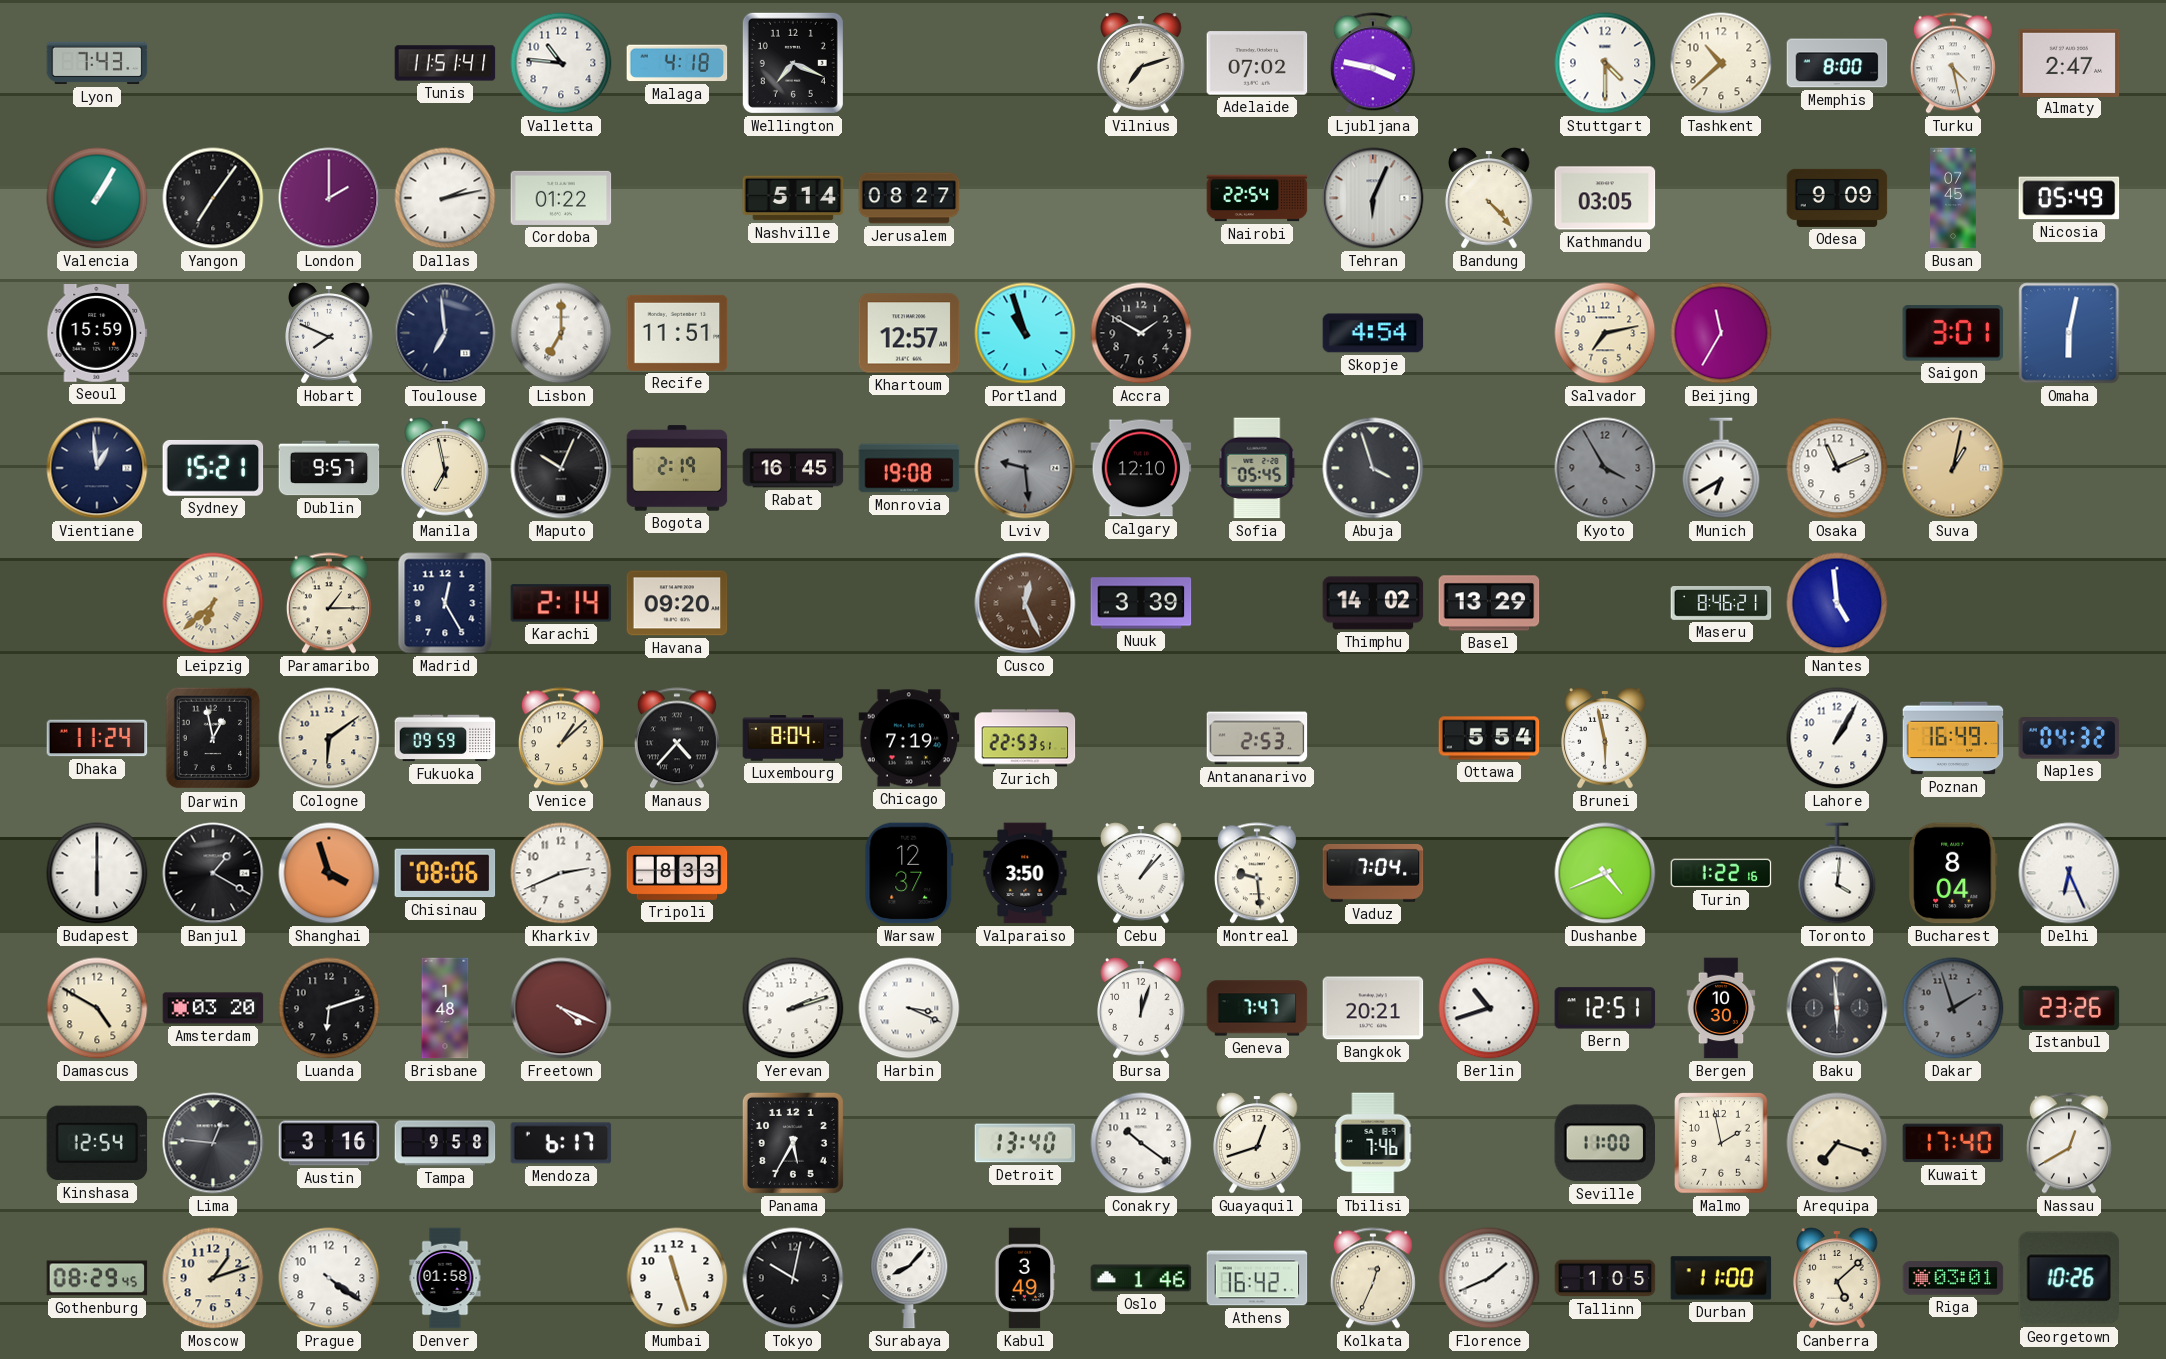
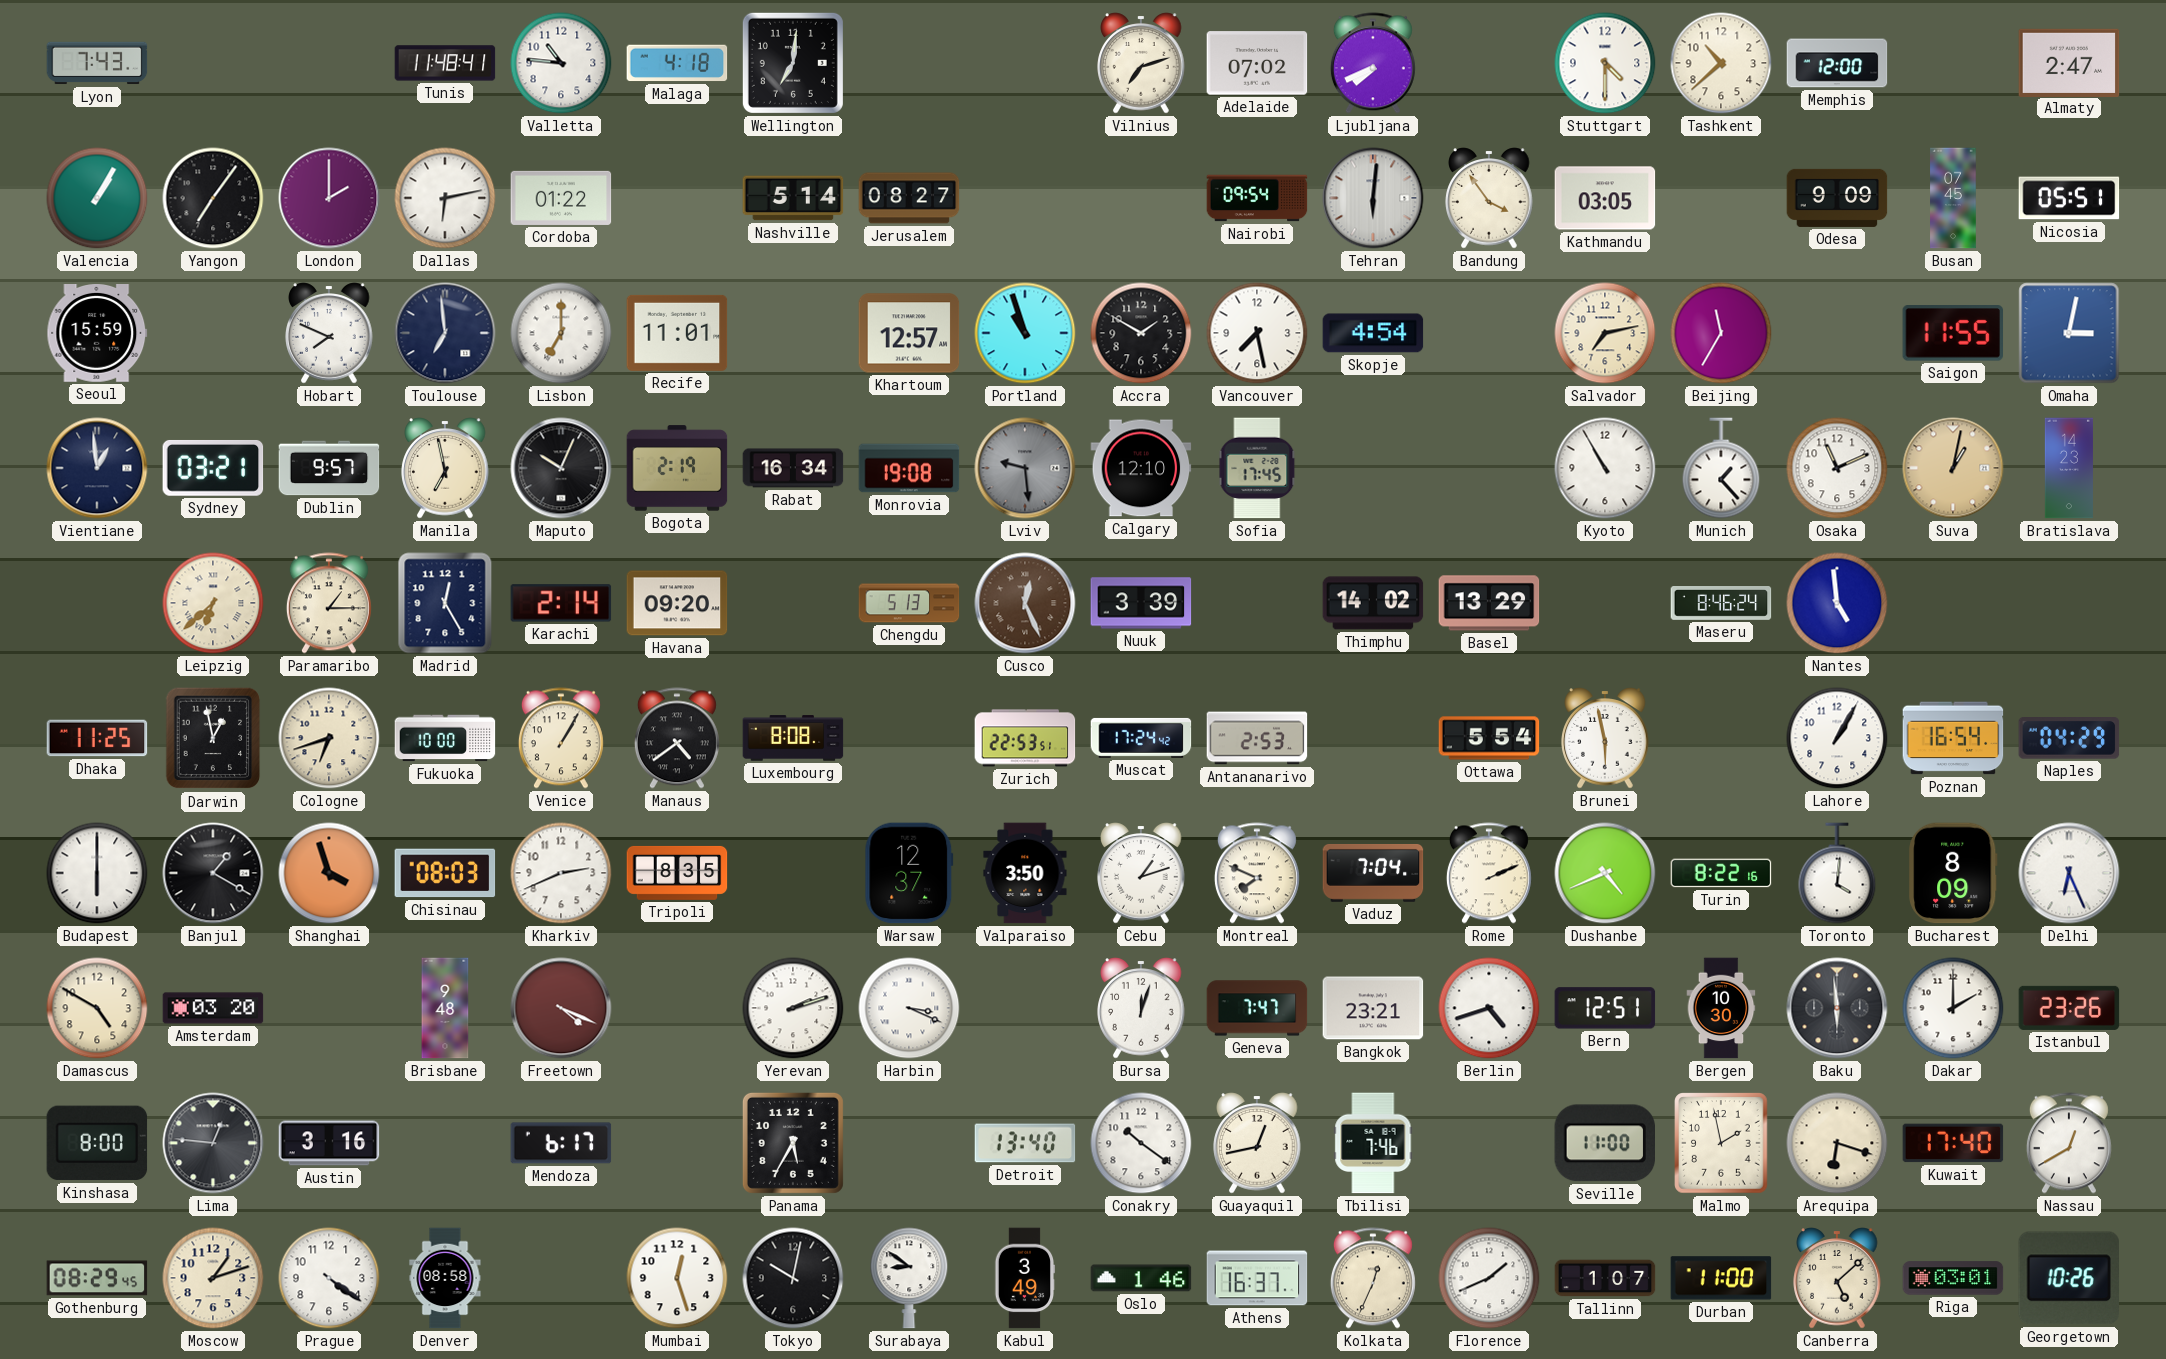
Tunis: 11:51 -> 11:48
Wellington: 7:19 -> 7:01
Ljubljana: 3:47 -> 7:41
Memphis: 8:00 -> 12:00
Turku: 4:28 -> none
Dallas: 2:13 -> 6:13
Nairobi: 22:54 -> 09:54
Tehran: 6:04 -> 6:01
Bandung: 4:23 -> 3:54
Nicosia: 05:49 -> 05:51
Recife: 11:51 -> 11:01
Vancouver: none -> 7:28
Saigon: 3:01 -> 11:55
Omaha: 6:02 -> 3:02
Sydney: 15:21 -> 03:21
Rabat: 16:45 -> 16:34
Sofia: 05:45 -> 17:45
Abuja: 3:57 -> none
Kyoto: 3:55 -> 10:55
Kyoto dial: grey -> white
Munich: 6:40 -> 1:23
Bratislava: none -> 14:23
Chengdu: none -> 5:13
Maseru: 8:46:21 -> 8:46:24
Dhaka: 11:24 -> 11:25
Cologne: 6:09 -> 6:42
Fukuoka: 09:59 -> 10:00
Venice: 1:08 -> 1:05
Manaus: 4:37 -> 4:39
Luxembourg: 8:04 -> 8:08
Chicago: 7:19 -> none
Muscat: none -> 17:24
Poznan: 16:49 -> 16:54
Naples: 04:32 -> 04:29
Chisinau: 08:06 -> 08:03
Tripoli: 8:33 -> 8:35
Cebu: 1:07 -> 1:12
Montreal: 9:29 -> 7:49
Rome: none -> 2:11
Turin: 1:22 -> 8:22
Bucharest: 8:04 -> 8:09
Luanda: 6:12 -> none
Brisbane: 1:48 -> 9:48
Bangkok: 20:21 -> 23:21
Berlin: 10:42 -> 4:42
Dakar: 1:57 -> 2:00
Dakar dial: grey -> white
Kinshasa: 12:54 -> 8:00
Tampa: 9:58 -> none
Guayaquil: 12:42 -> 12:43
Arequipa: 7:18 -> 6:18
Denver: 01:58 -> 08:58
Mumbai: 11:27 -> 12:27
Surabaya: 8:07 -> 8:51
Athens: 16:42 -> 16:37
Tallinn: 1:05 -> 1:07
